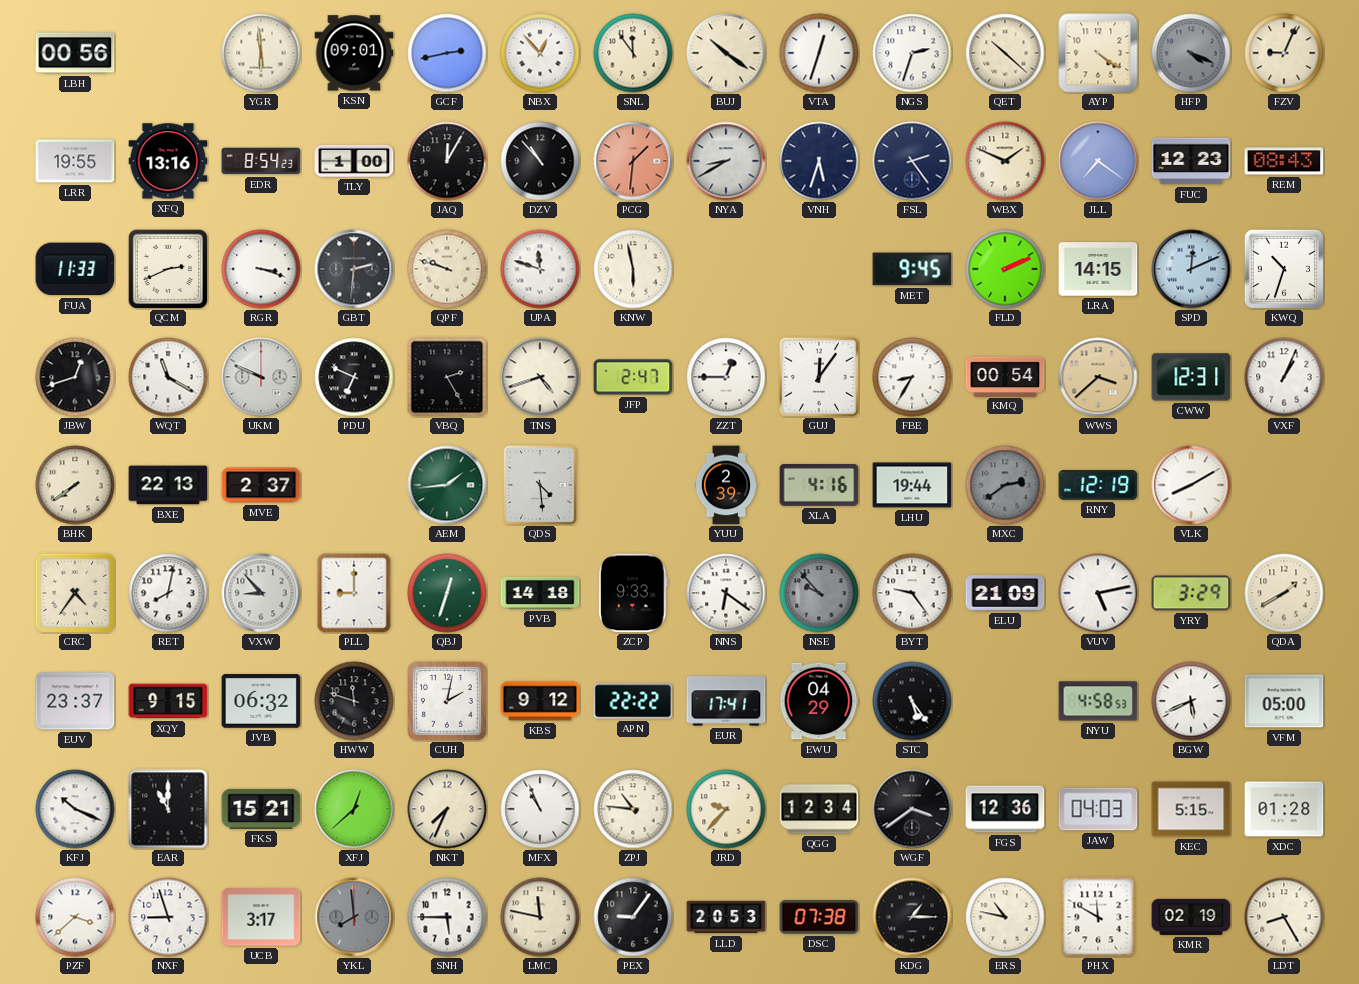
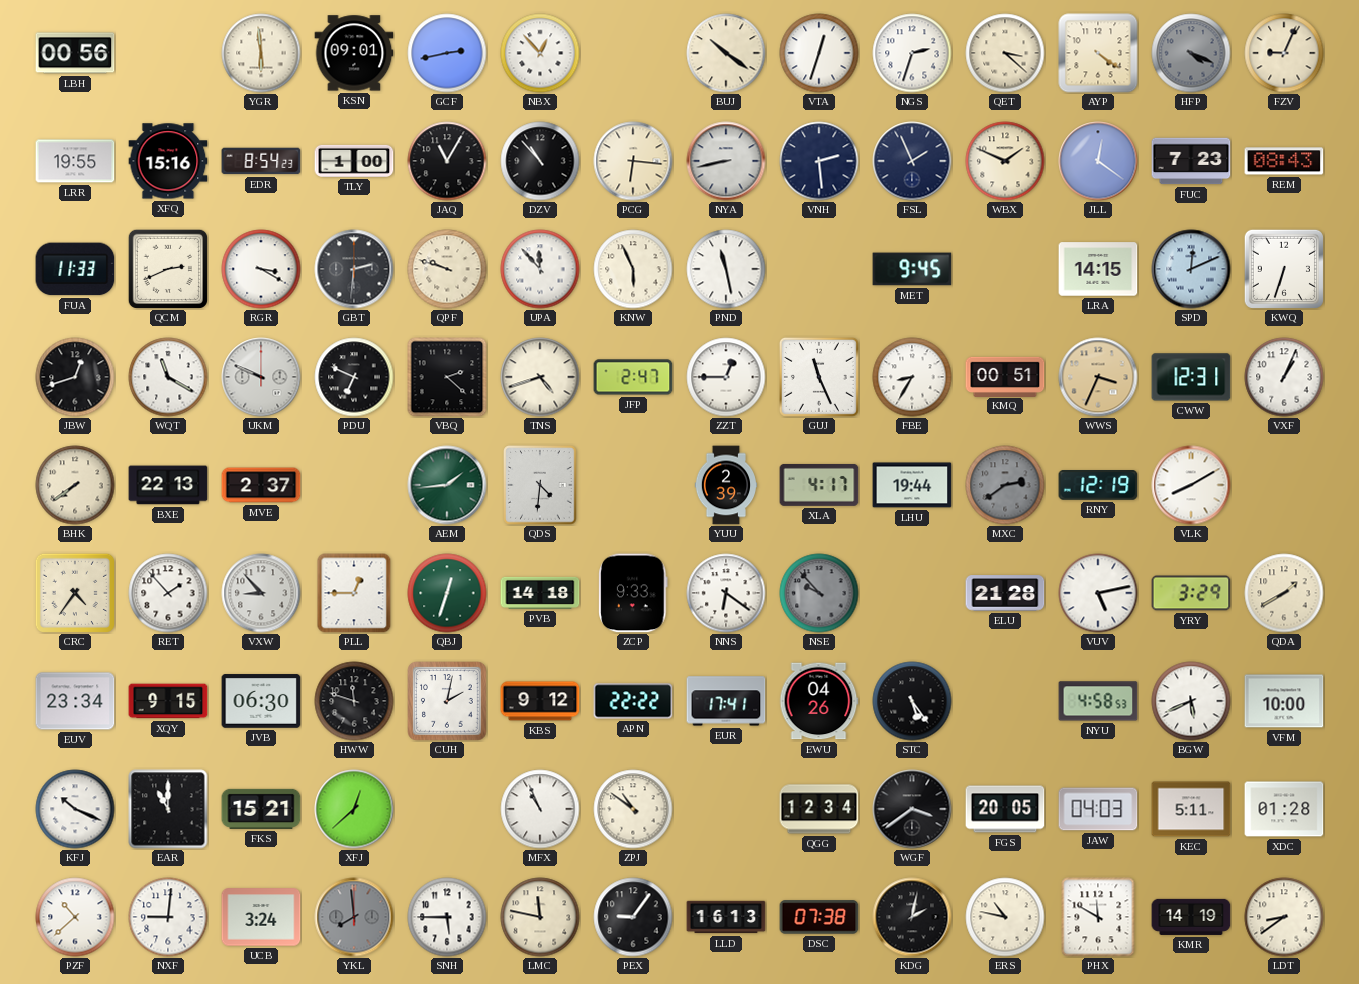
SNL: 11:54 -> none
QET: 10:22 -> 3:22
XFQ: 13:16 -> 15:16
JAQ: 12:05 -> 11:05
PCG: 1:31 -> 6:16
PCG dial: salmon -> cream
NYA: 8:40 -> 8:43
VNH: 5:33 -> 2:29
FSL: 2:24 -> 1:56
JLL: 7:21 -> 12:21
FUC: 12:23 -> 7:23
RGR: 3:18 -> 3:20
UPA: 11:48 -> 11:53
KNW: 5:58 -> 5:56
PND: none -> 11:28
FLD: 2:11 -> none
KWQ: 10:33 -> 6:33
VBQ: 2:25 -> 2:22
GUJ: 12:06 -> 11:26
KMQ: 00:54 -> 00:51
WWS: 3:38 -> 3:34
QDS: 4:29 -> 4:31
XLA: 4:16 -> 4:17
RET: 8:02 -> 1:53
PLL: 9:00 -> 12:45
BYT: 9:24 -> none
ELU: 21:09 -> 21:28
EUV: 23:37 -> 23:34
JVB: 06:32 -> 06:30
EWU: 04:29 -> 04:26
VFM: 05:00 -> 10:00
NKT: 7:34 -> none
ZPJ: 10:46 -> 10:51
JRD: 9:37 -> none
FGS: 12:36 -> 20:05
KEC: 5:15 -> 5:11
PZF: 3:38 -> 10:38
NXF: 8:57 -> 9:01
UCB: 3:17 -> 3:24
LLD: 20:53 -> 16:13
KDG: 1:15 -> 2:02
KMR: 02:19 -> 14:19
LDT: 8:25 -> 8:39
